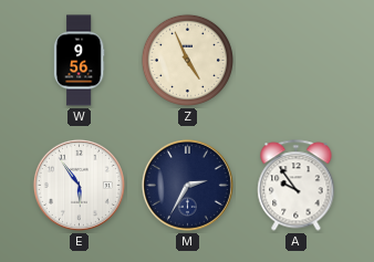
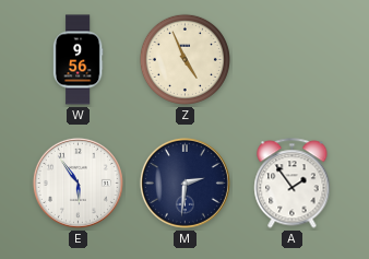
M: 2:35 -> 2:31
A: 9:54 -> 1:54
